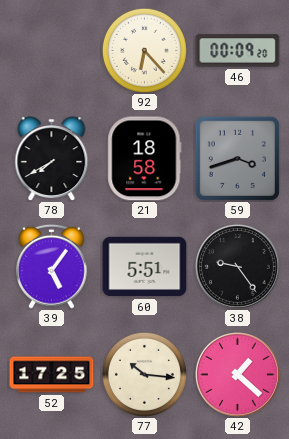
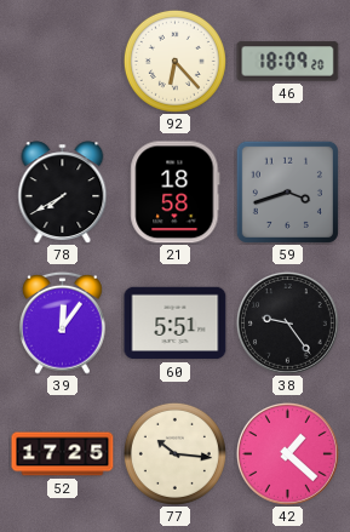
46: 00:09 -> 18:09
39: 5:06 -> 12:06
